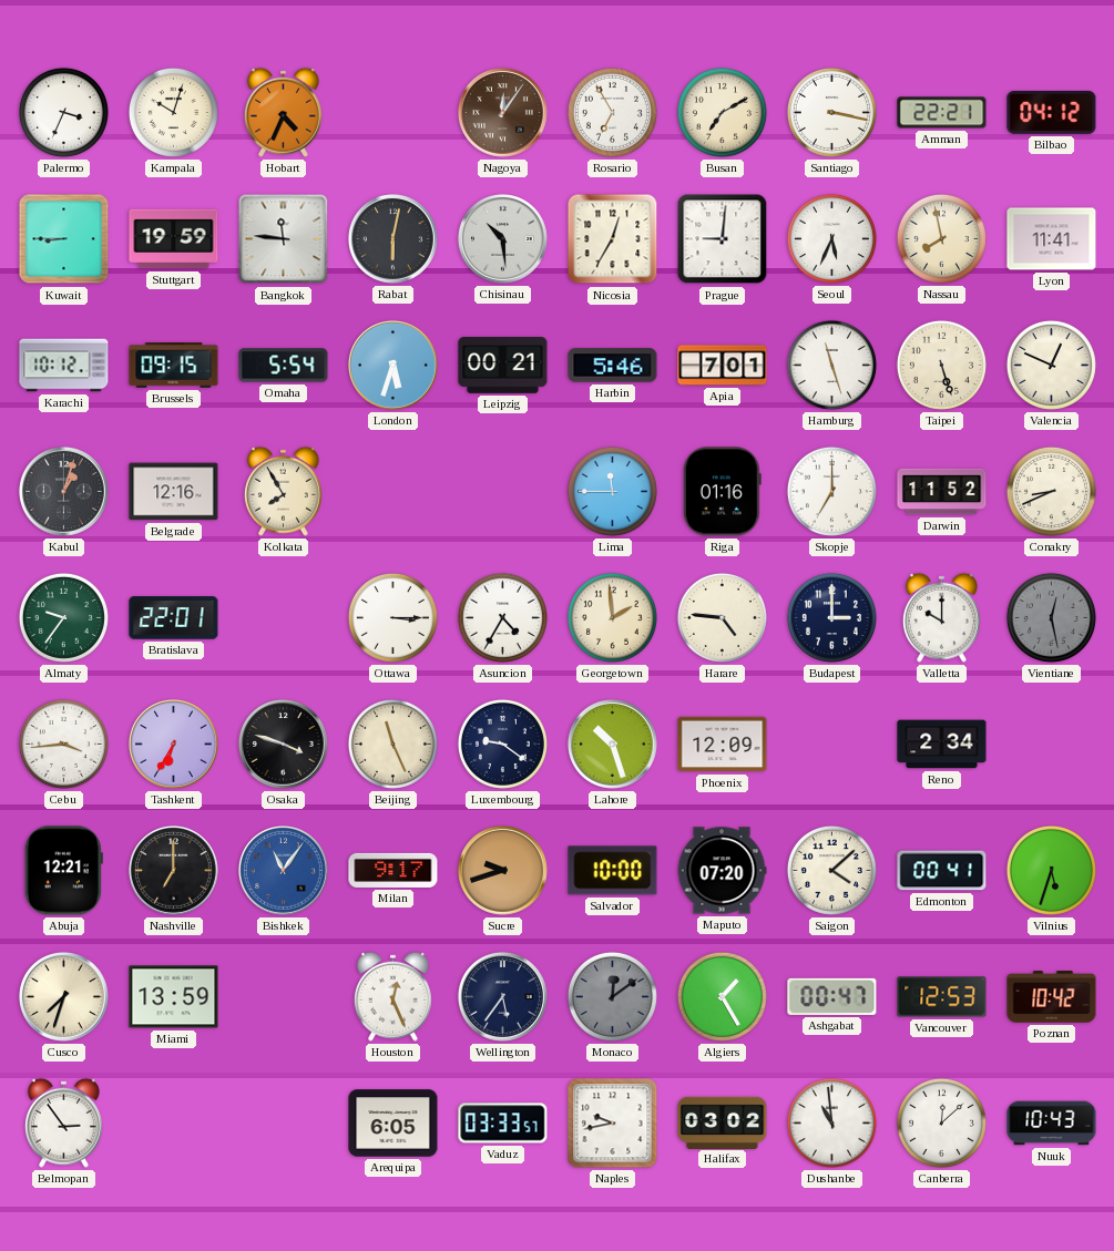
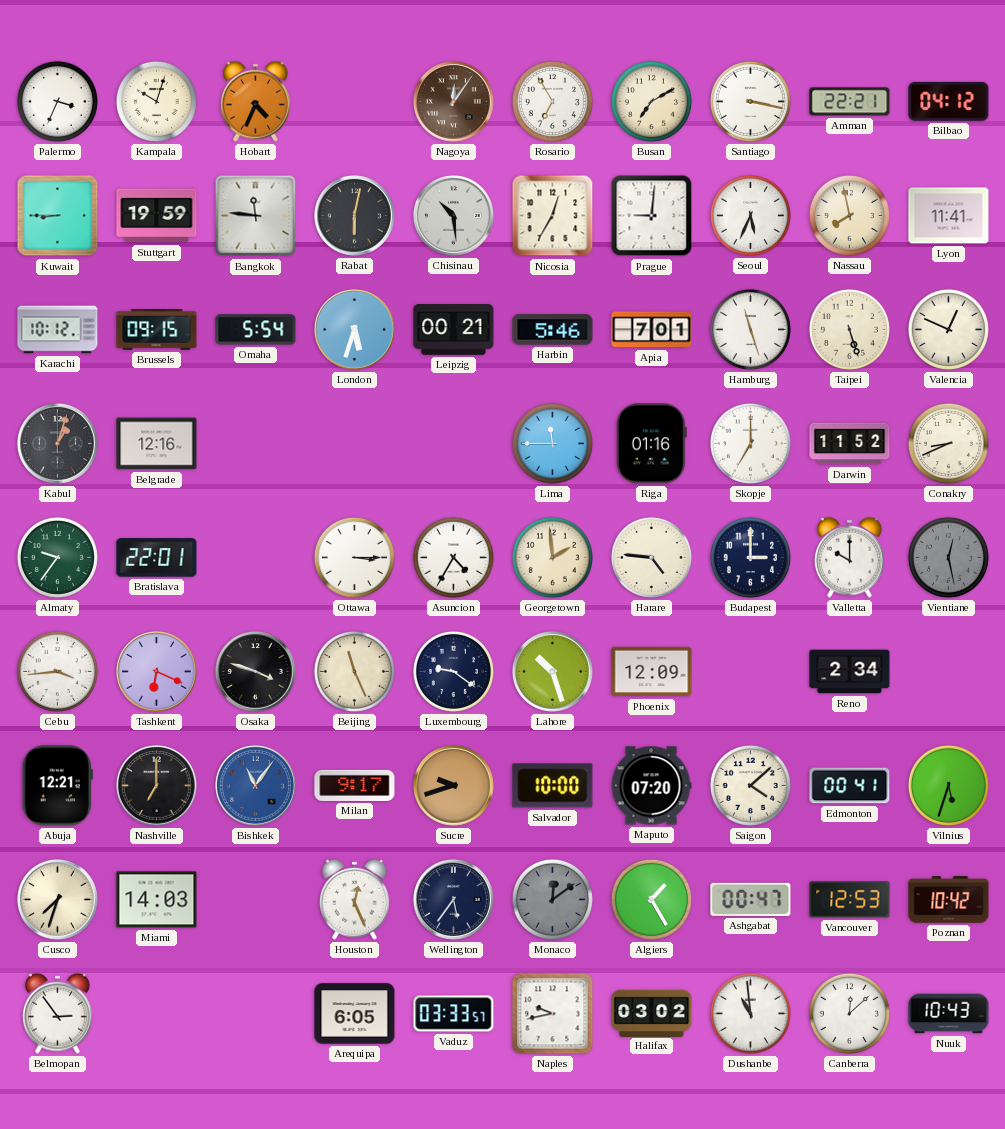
Kolkata: 7:55 -> none
Tashkent: 6:35 -> 6:19
Miami: 13:59 -> 14:03
